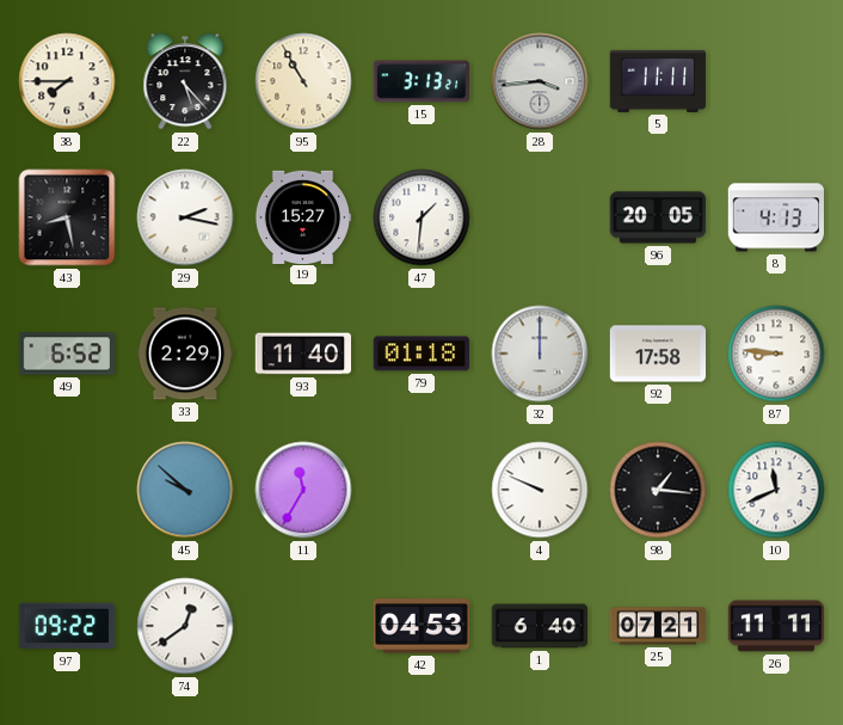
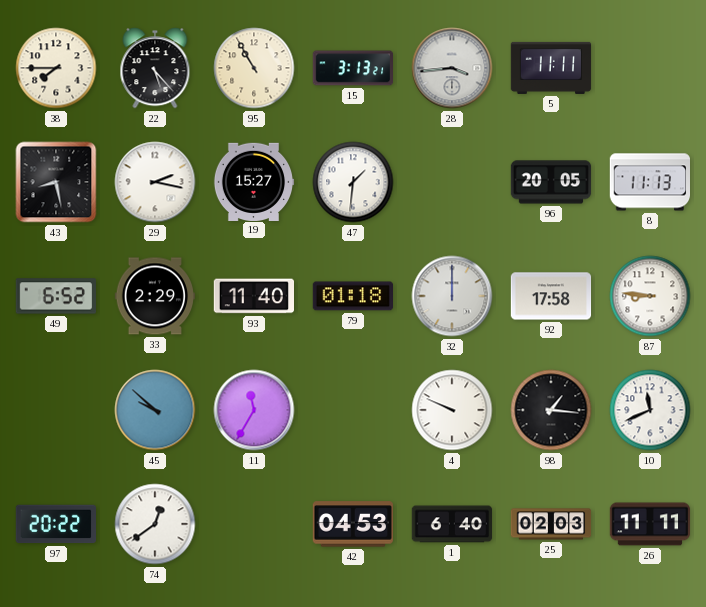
8: 4:13 -> 11:13
97: 09:22 -> 20:22
25: 07:21 -> 02:03
